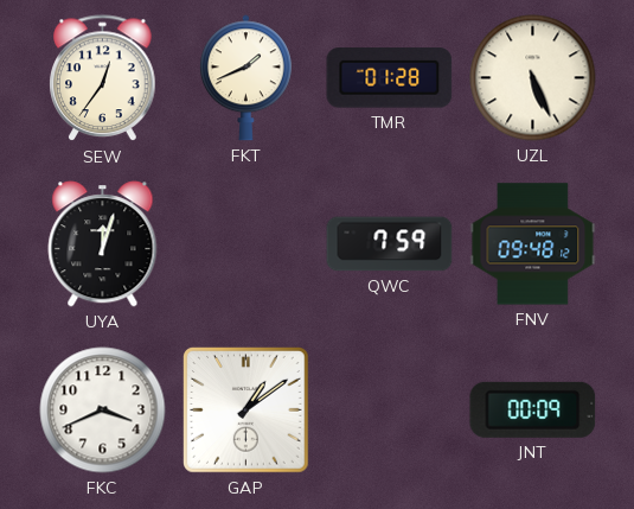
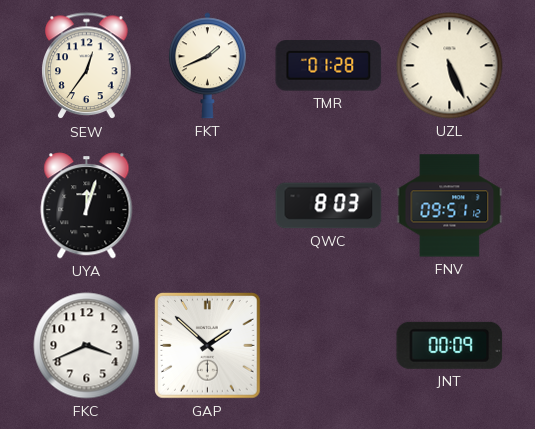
QWC: 7:59 -> 8:03
FNV: 09:48 -> 09:51
GAP: 1:09 -> 1:52
